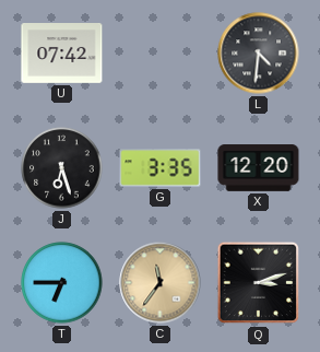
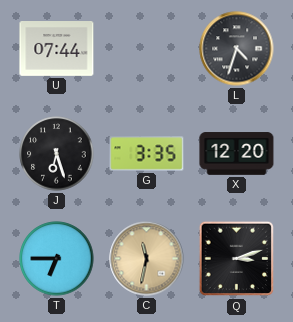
U: 07:42 -> 07:44
L: 4:31 -> 4:33
C: 11:36 -> 11:32
